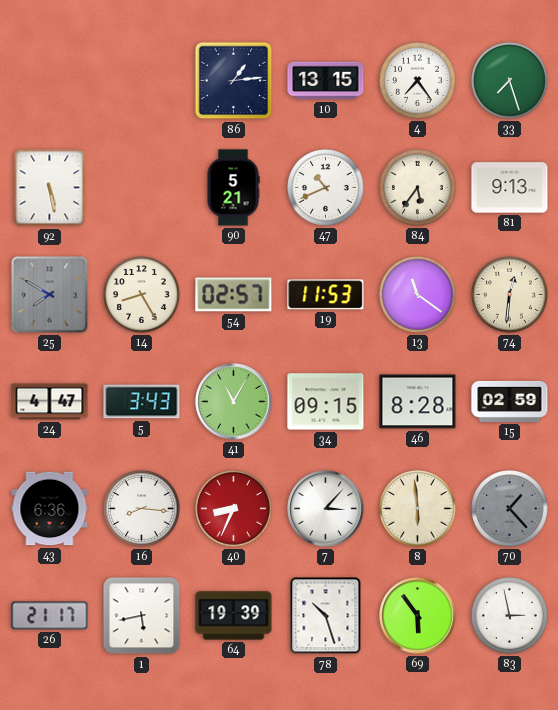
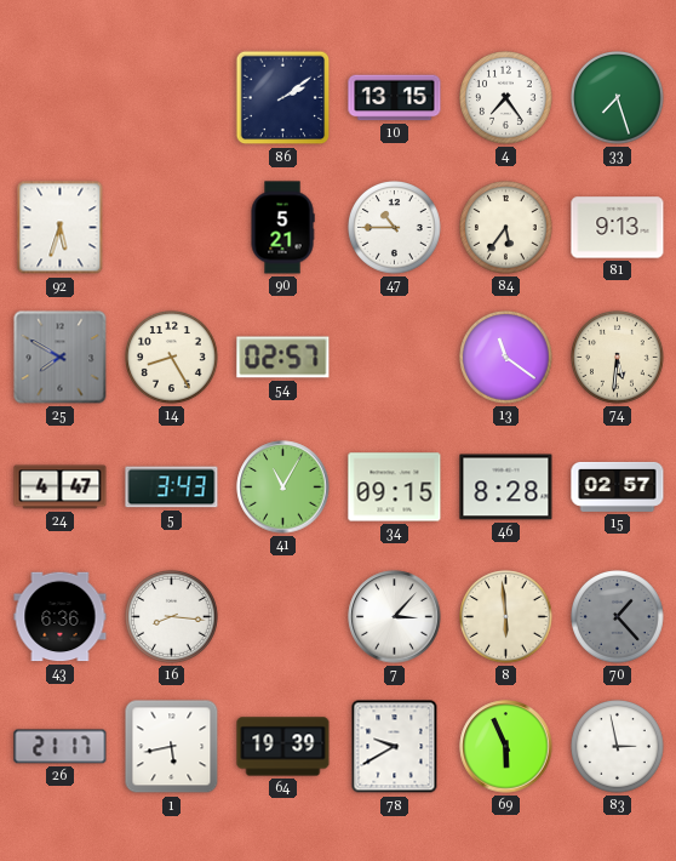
86: 1:14 -> 2:09
92: 5:28 -> 5:33
47: 10:41 -> 10:45
19: 11:53 -> none
74: 12:31 -> 5:31
15: 02:59 -> 02:57
40: 8:34 -> none
78: 10:27 -> 9:40
69: 5:54 -> 5:56
